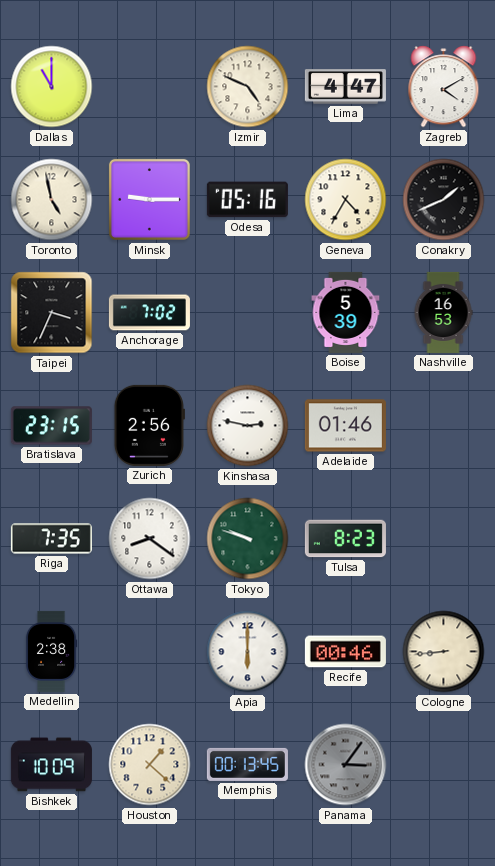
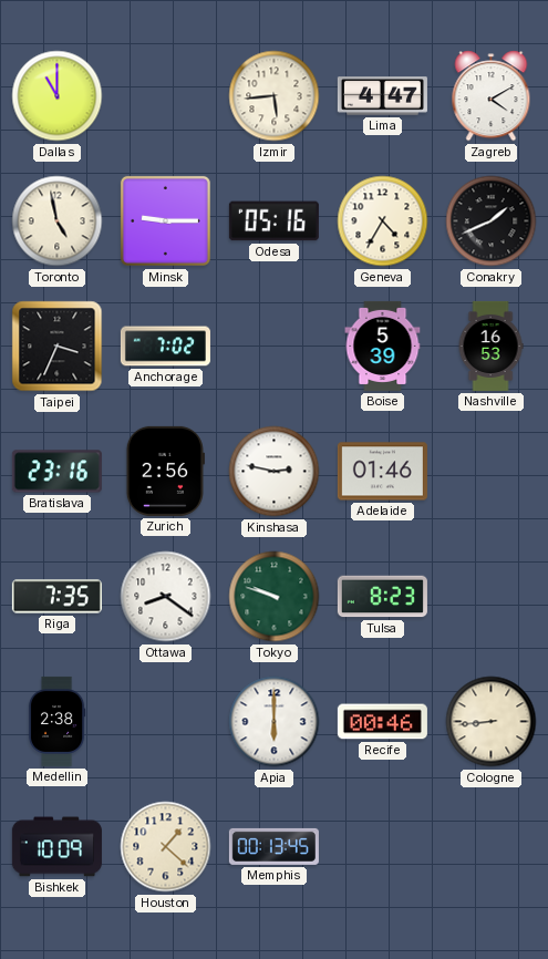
Izmir: 4:49 -> 5:44
Bratislava: 23:15 -> 23:16
Panama: 3:06 -> none
